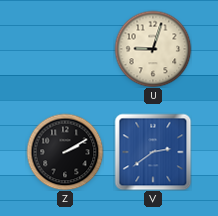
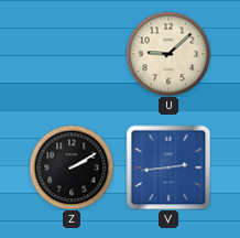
U: 9:03 -> 9:08
V: 2:39 -> 2:44
